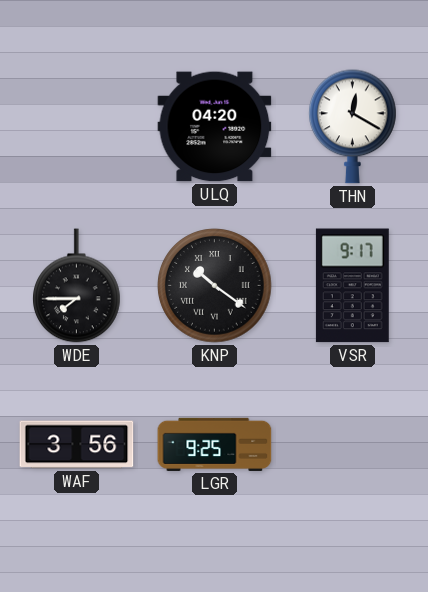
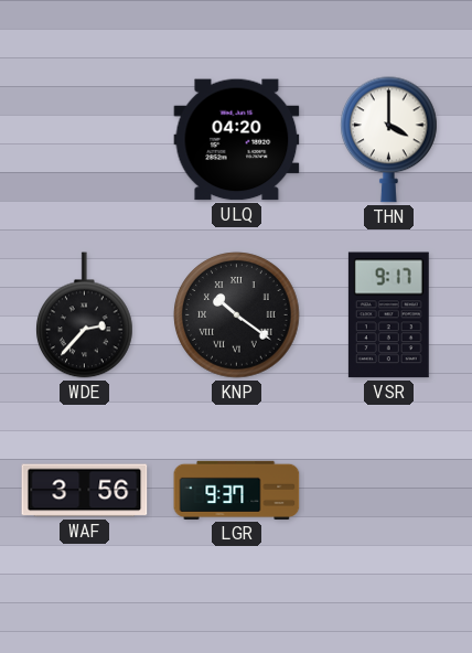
THN: 12:20 -> 4:00
WDE: 7:45 -> 2:37
LGR: 9:25 -> 9:37
